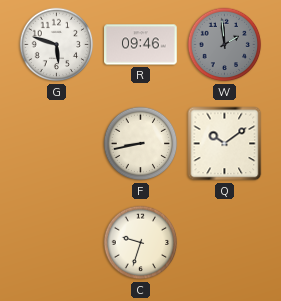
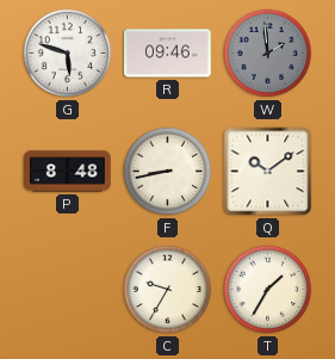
P: none -> 8:48
C: 9:33 -> 9:35
T: none -> 1:35
